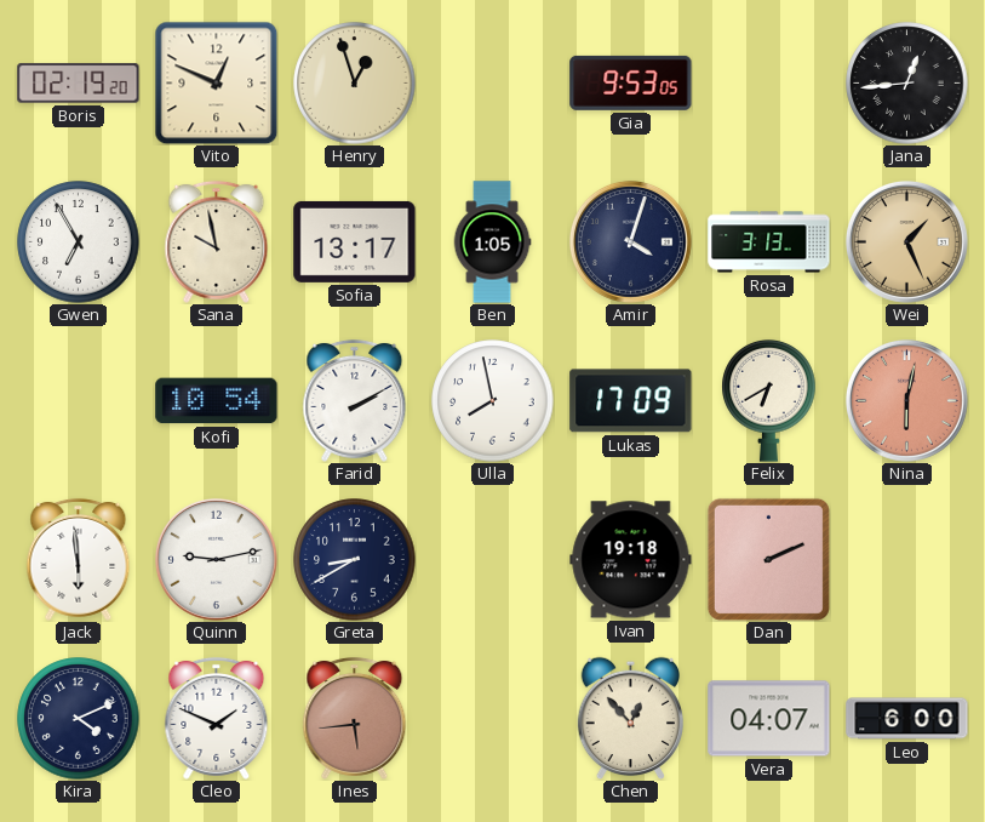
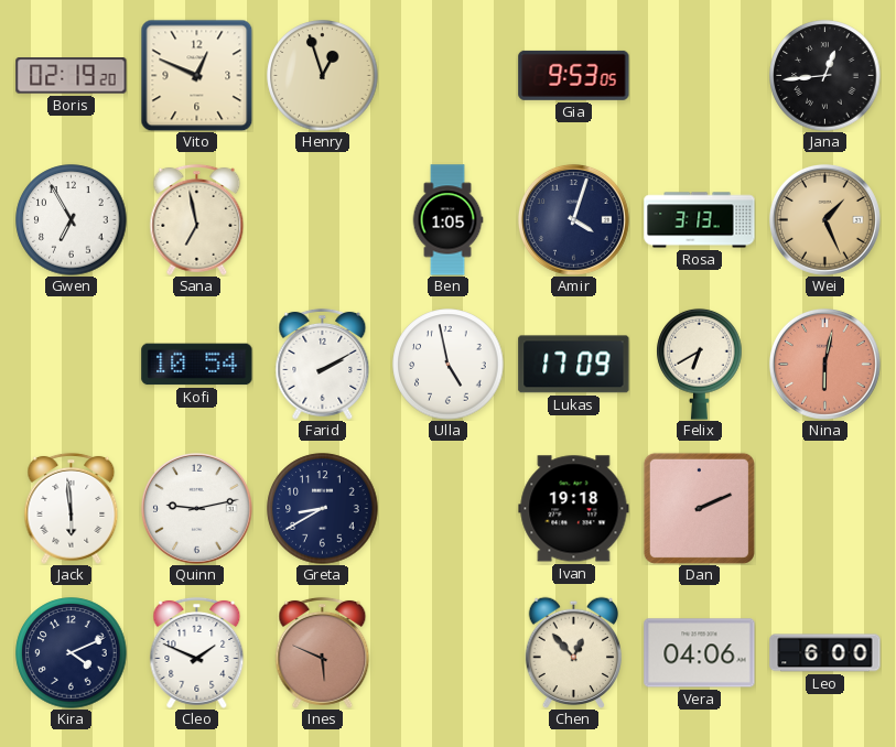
Sana: 9:58 -> 6:58
Sofia: 13:17 -> none
Ulla: 7:58 -> 4:58
Ines: 5:44 -> 5:49
Vera: 04:07 -> 04:06
